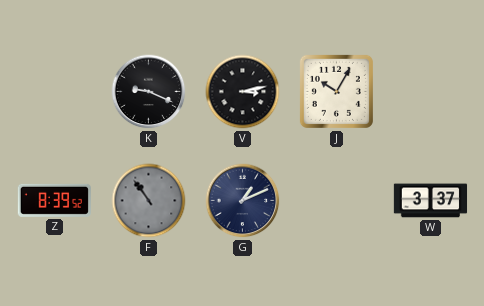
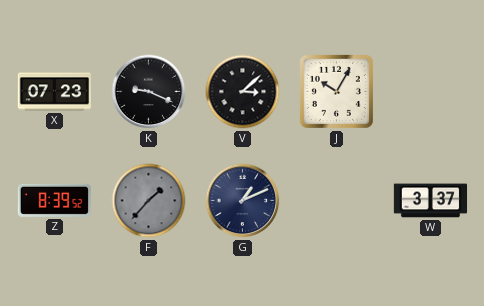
X: none -> 07:23
V: 3:13 -> 3:08
F: 10:54 -> 1:37
